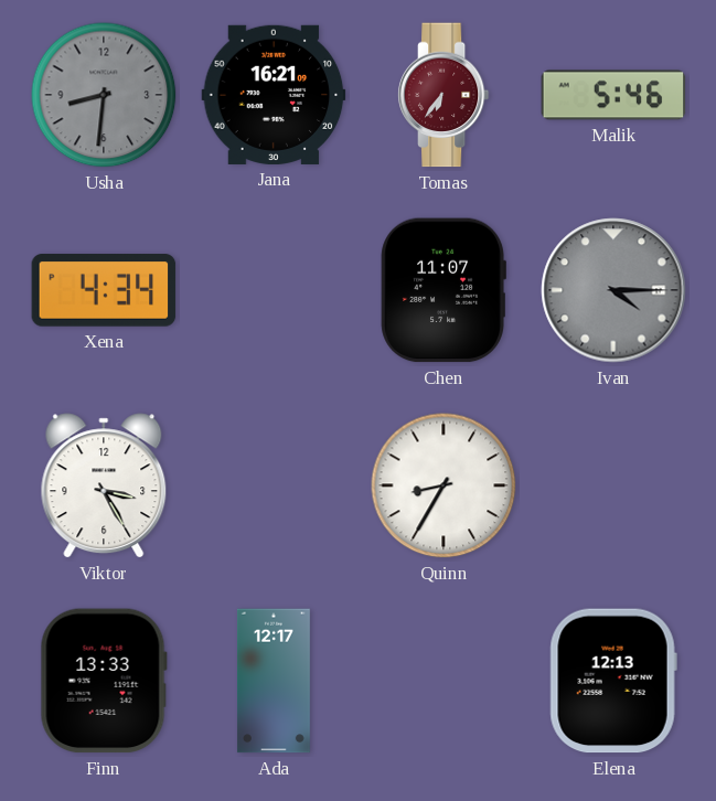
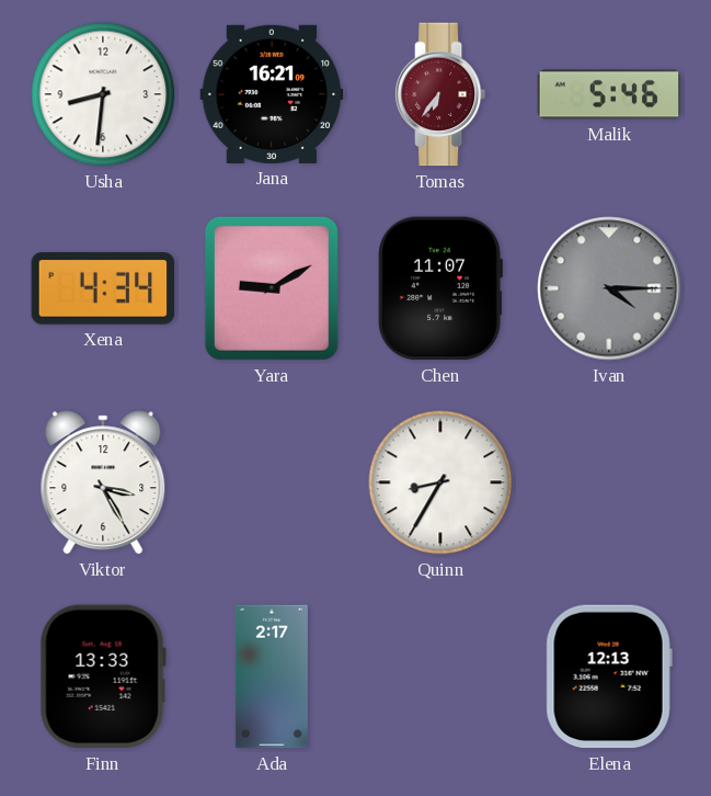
Usha dial: grey -> white
Yara: none -> 9:10
Ada: 12:17 -> 2:17
